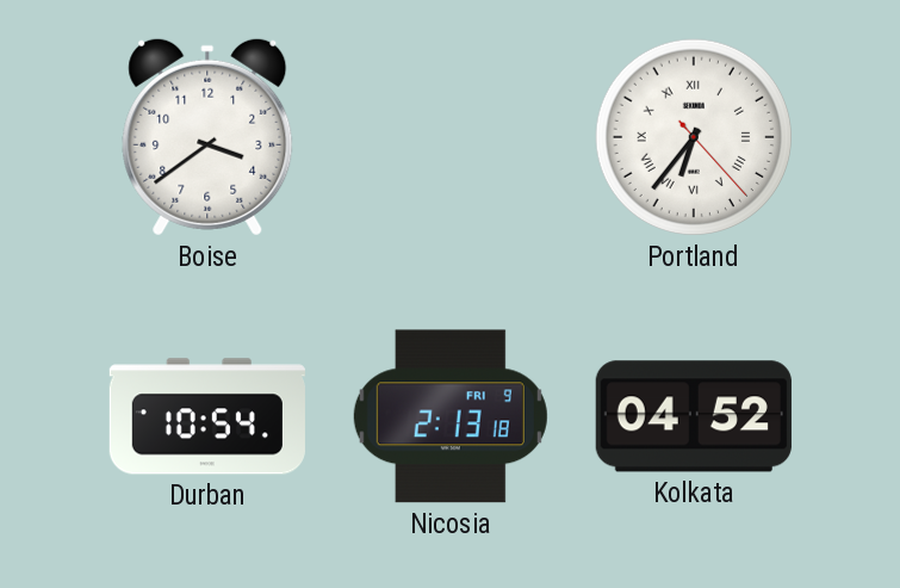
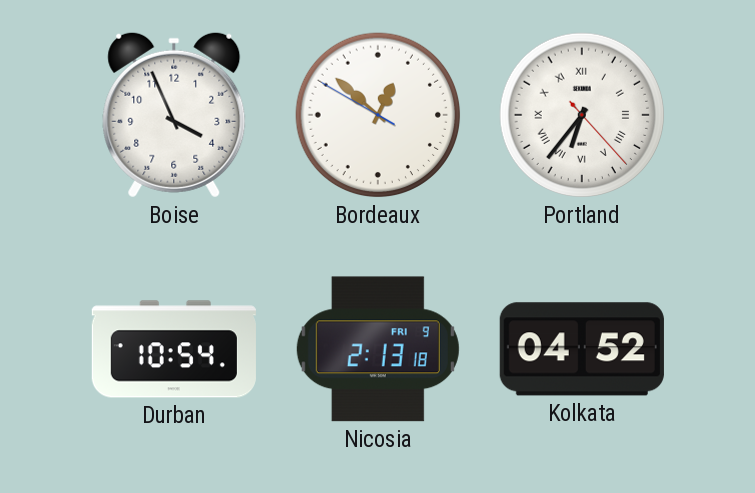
Boise: 3:39 -> 3:56
Bordeaux: none -> 12:51
